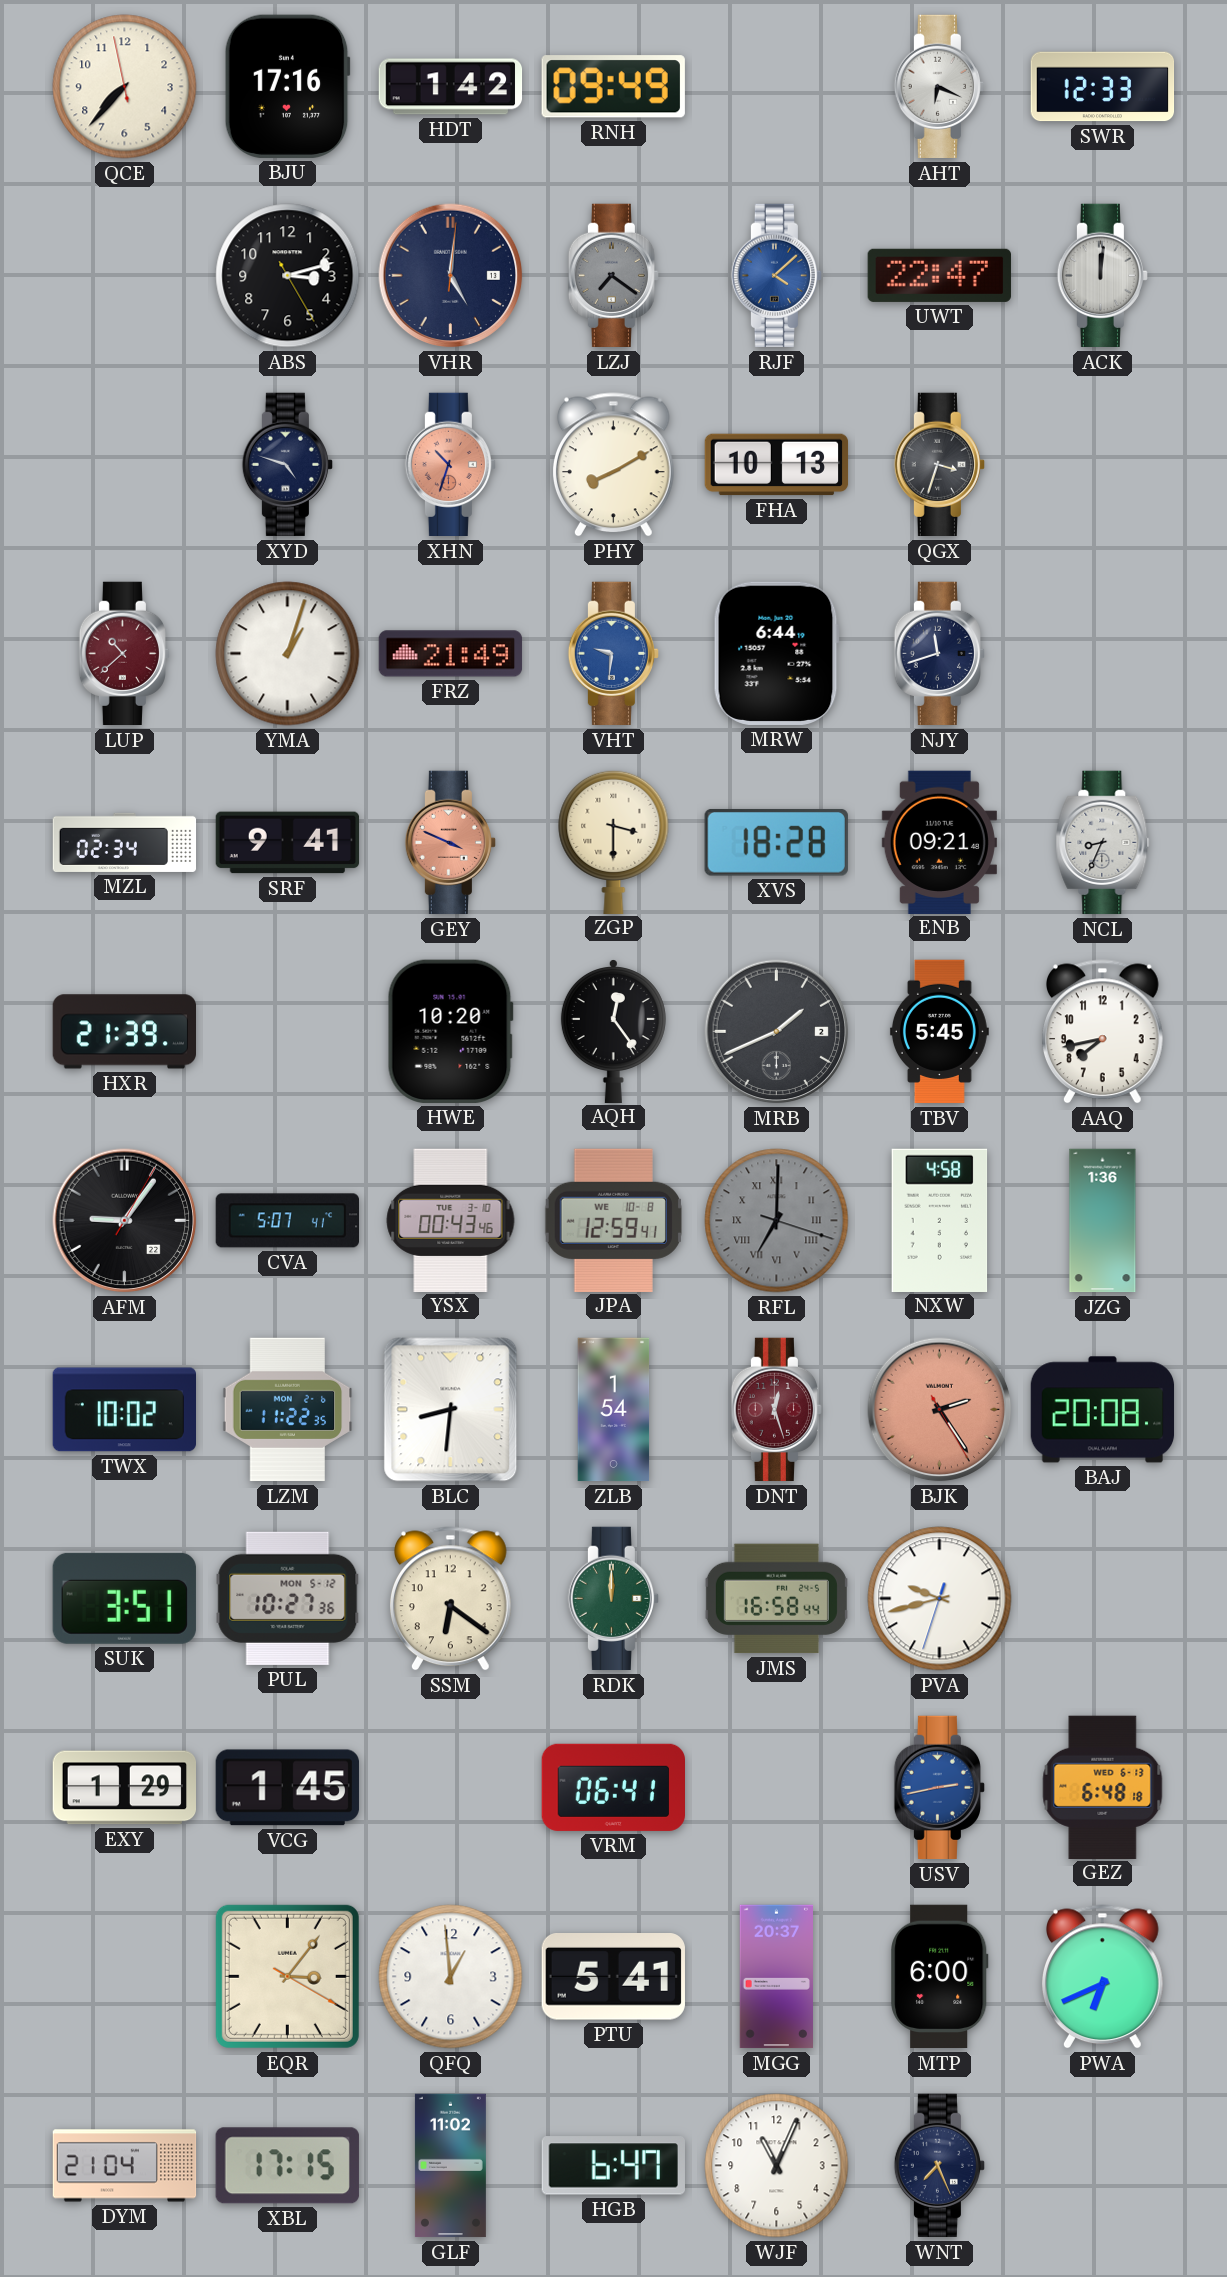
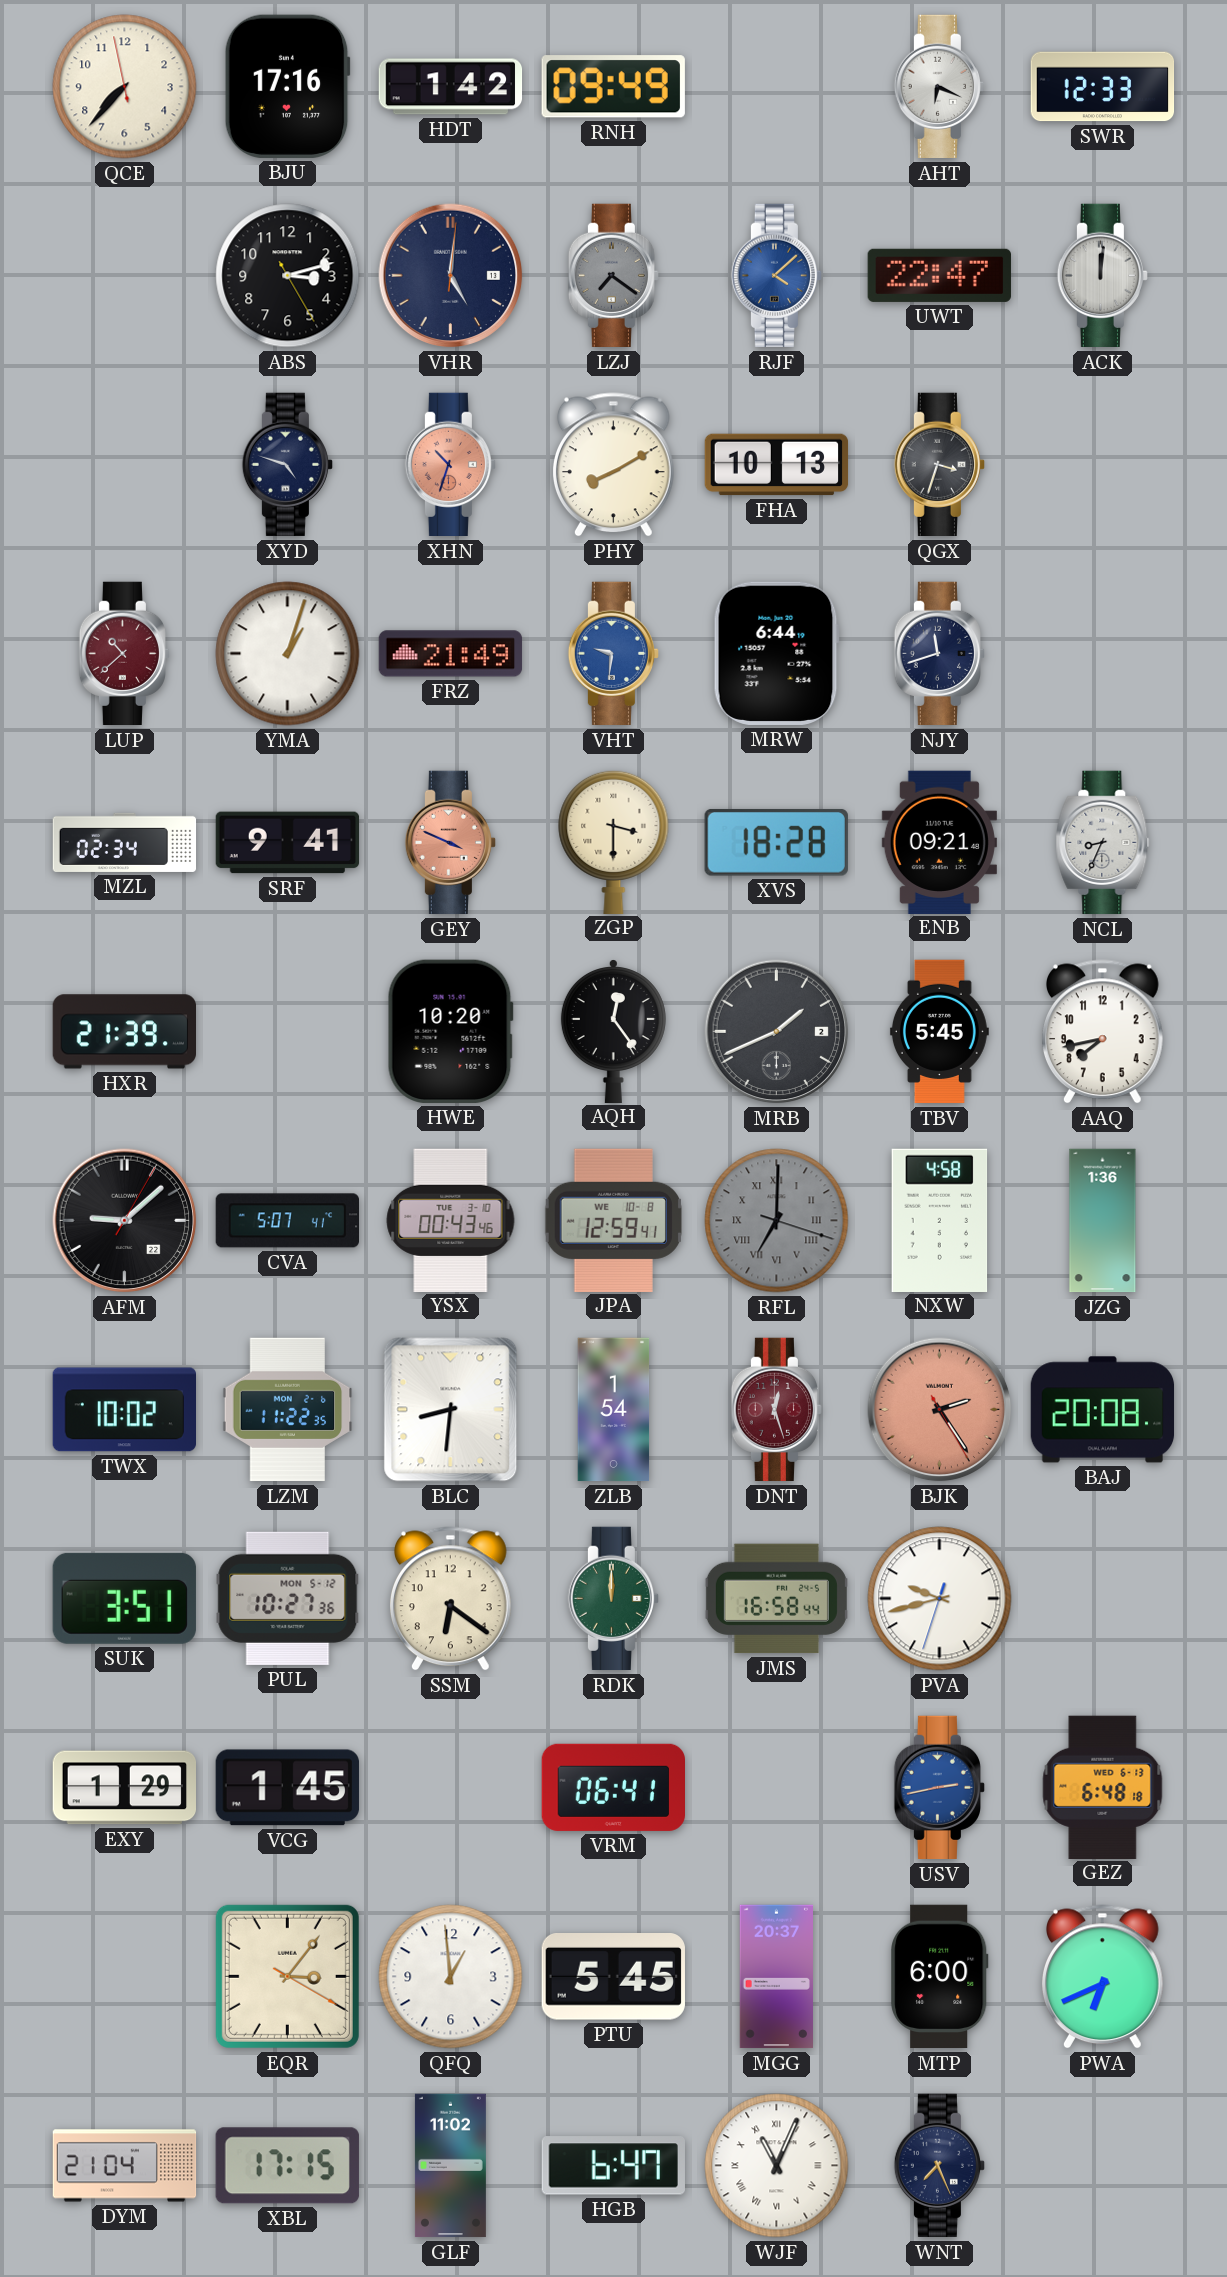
AFM: 9:06 -> 9:08
PTU: 5:41 -> 5:45
WJF numerals: Arabic -> Roman
